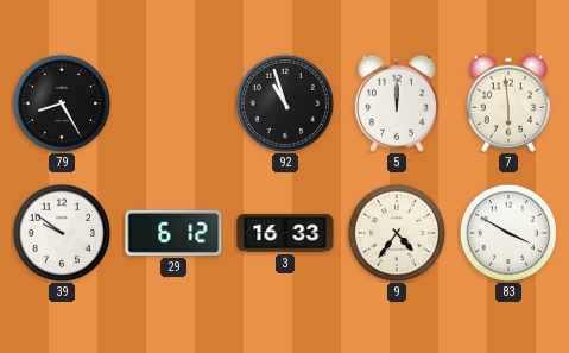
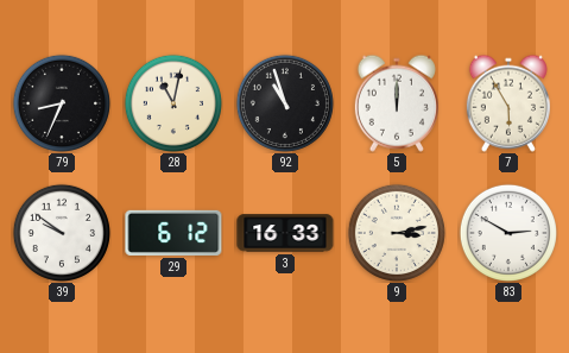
79: 8:25 -> 8:34
28: none -> 11:02
7: 5:59 -> 5:55
9: 4:36 -> 3:13
83: 3:50 -> 2:50
